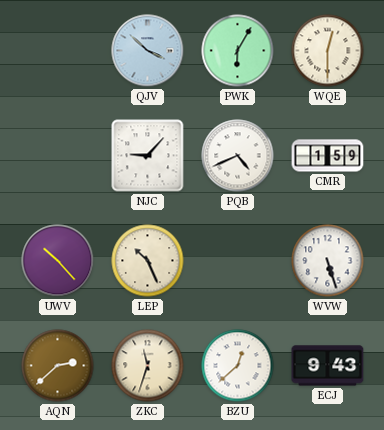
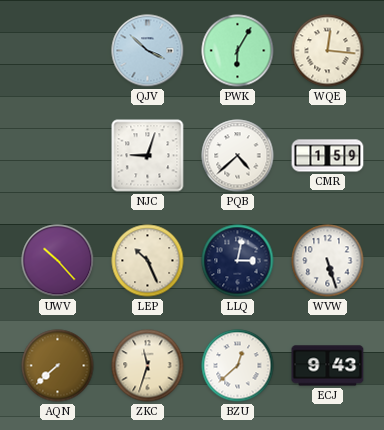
WQE: 12:30 -> 12:16
NJC: 9:07 -> 9:03
PQB: 4:41 -> 4:38
LLQ: none -> 3:02
AQN: 2:38 -> 7:38
